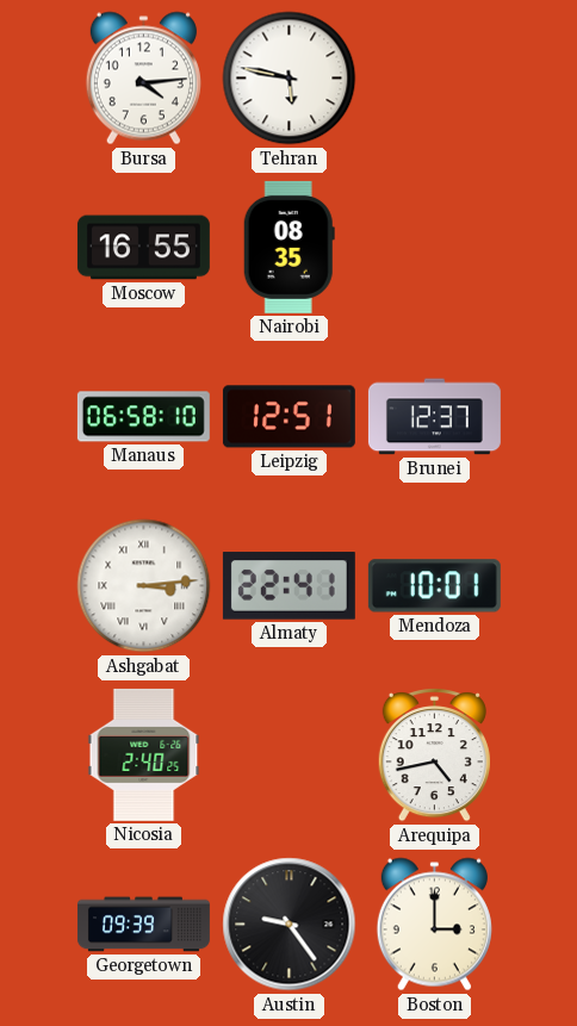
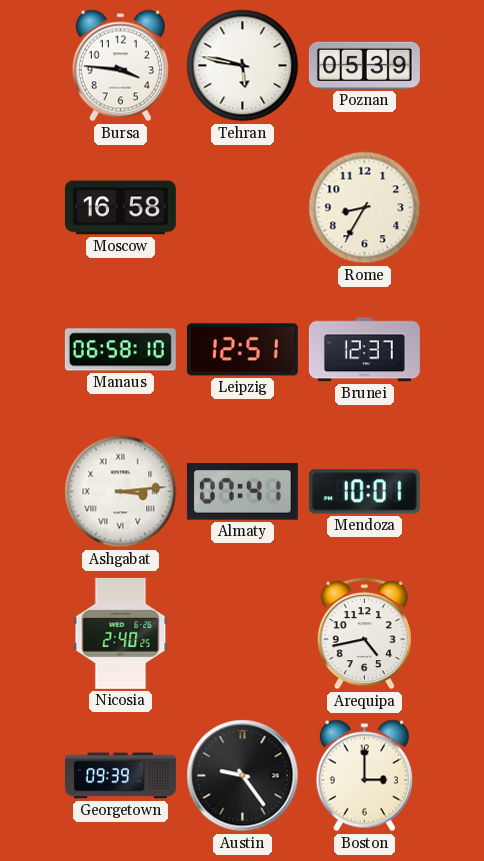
Bursa: 4:14 -> 3:46
Poznan: none -> 05:39
Moscow: 16:55 -> 16:58
Nairobi: 08:35 -> none
Rome: none -> 8:35
Almaty: 22:41 -> 07:41
